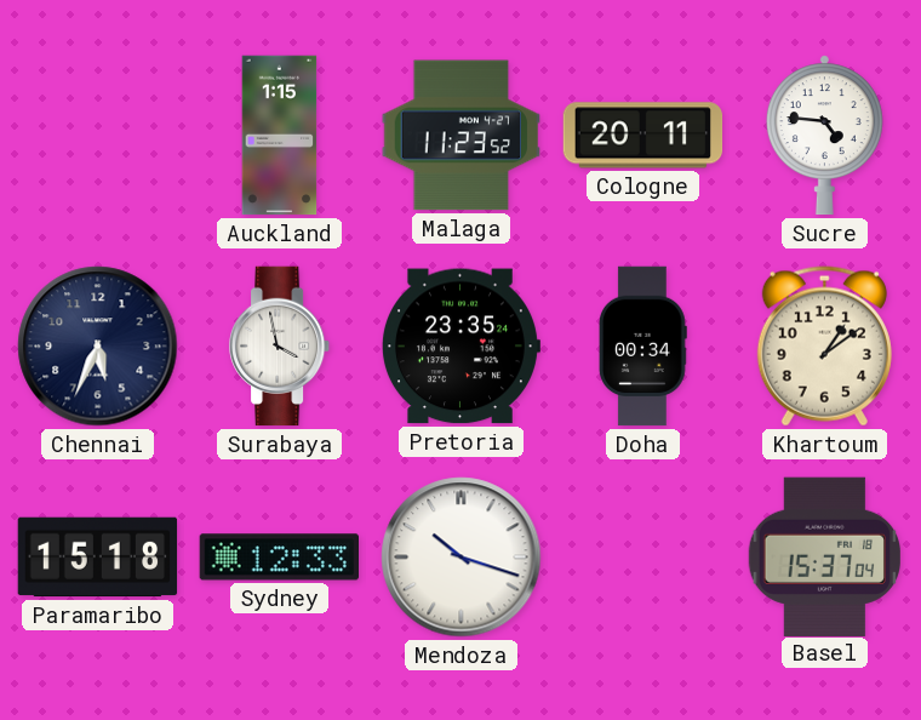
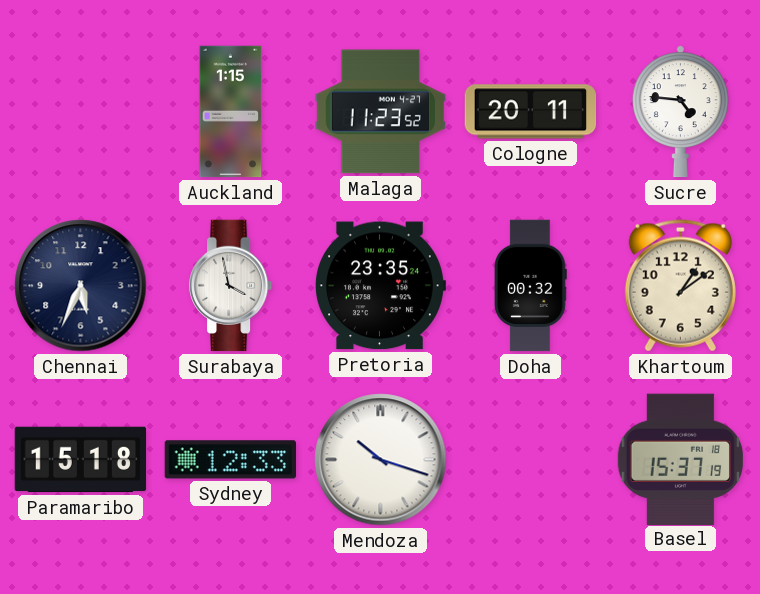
Doha: 00:34 -> 00:32
Basel: 15:37:04 -> 15:37:19
